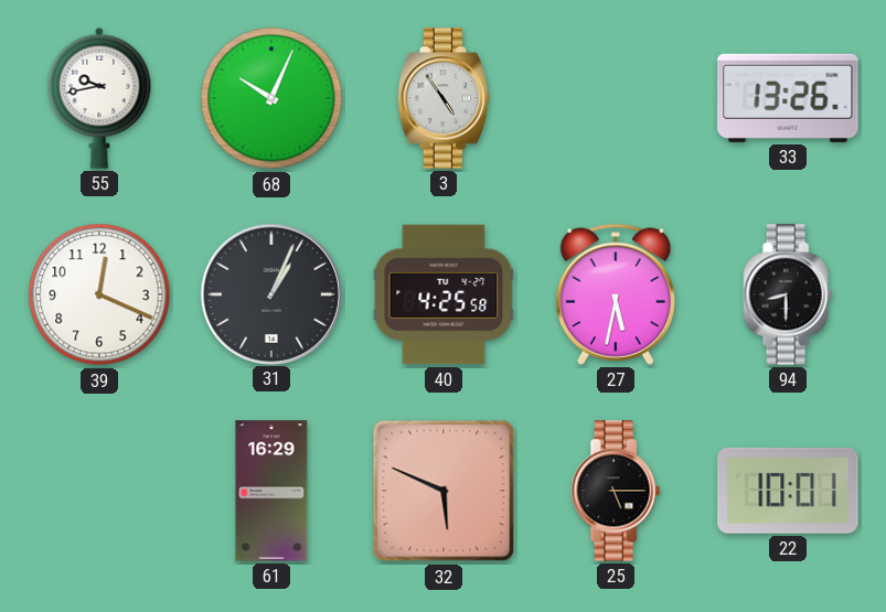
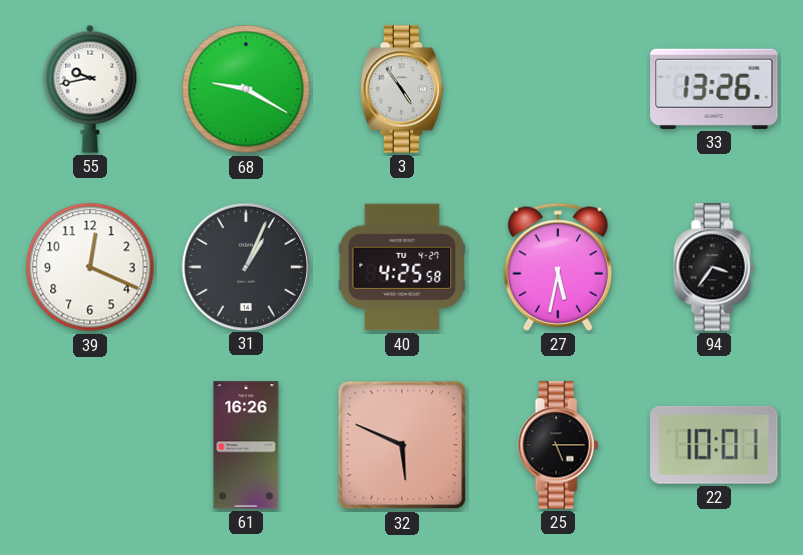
68: 10:04 -> 9:20
94: 8:30 -> 3:36
61: 16:29 -> 16:26
